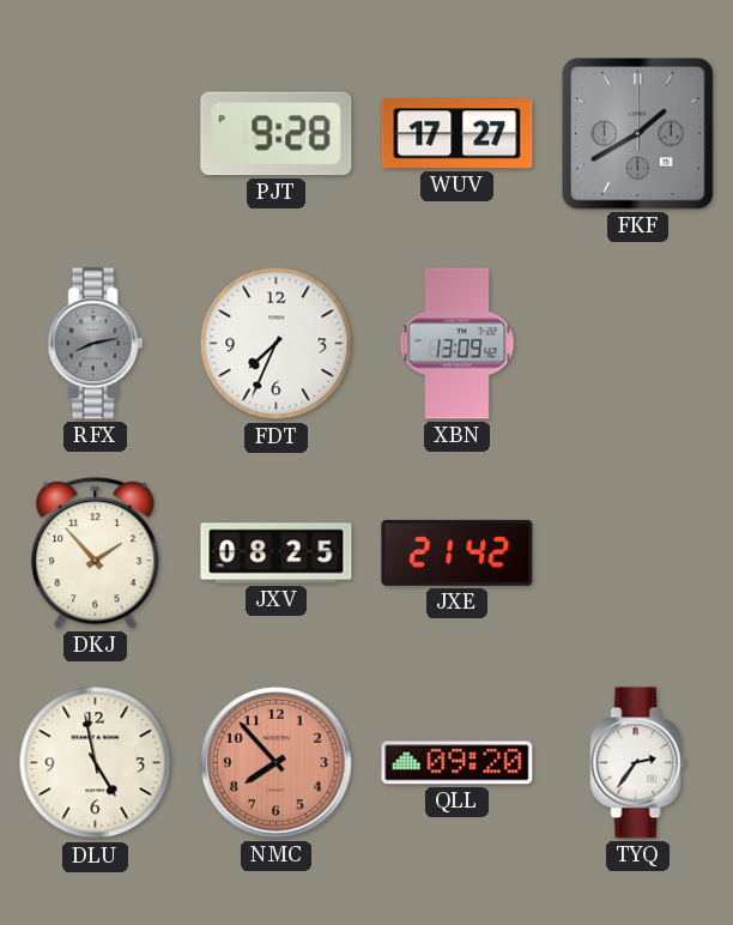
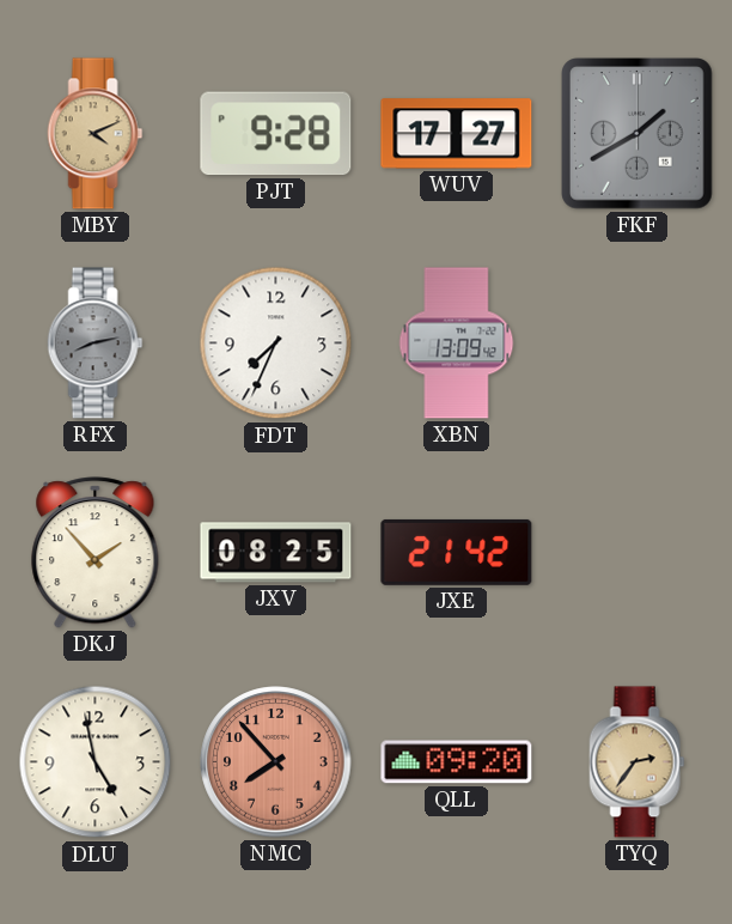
MBY: none -> 4:11
TYQ dial: white -> champagne
